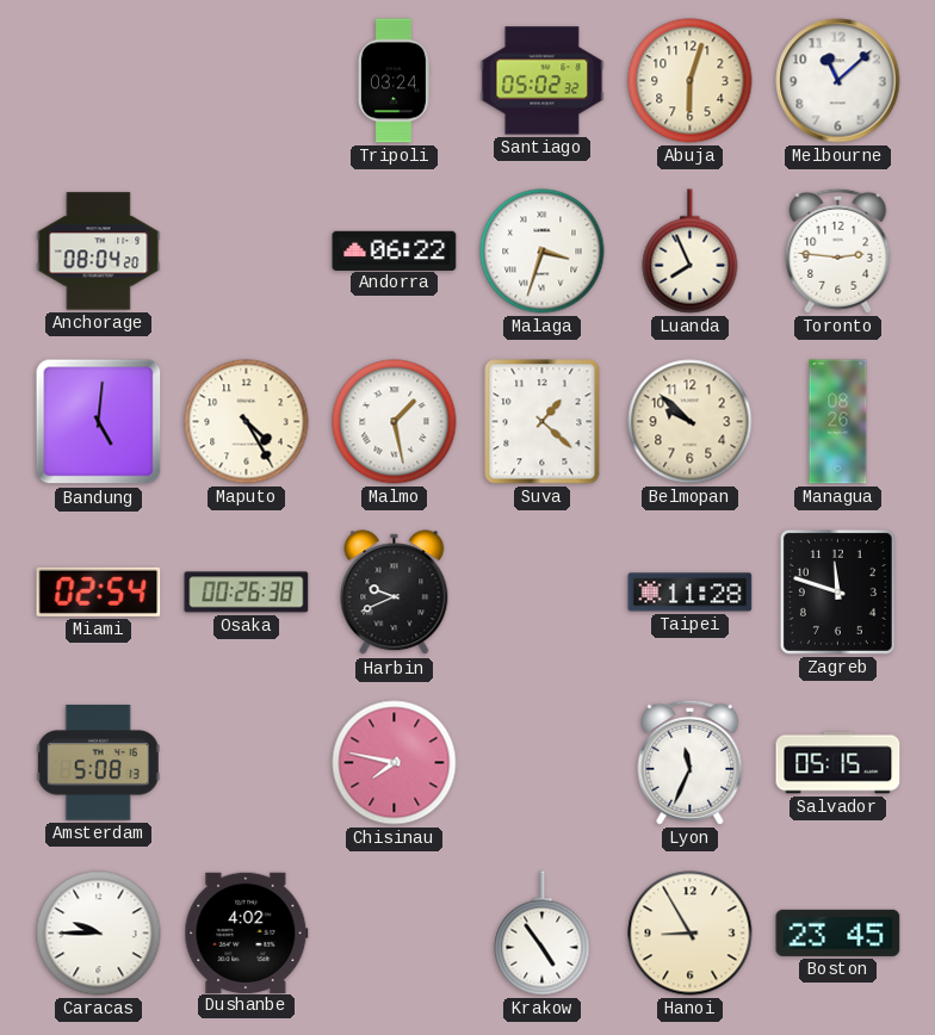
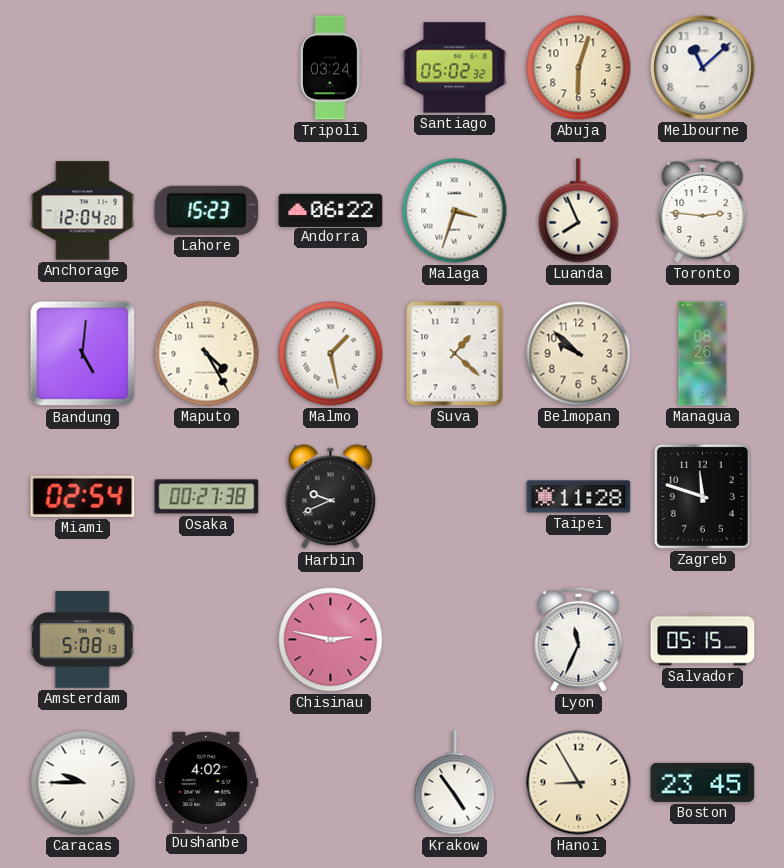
Anchorage: 08:04 -> 12:04
Lahore: none -> 15:23
Osaka: 00:26 -> 00:27
Chisinau: 7:47 -> 2:47
